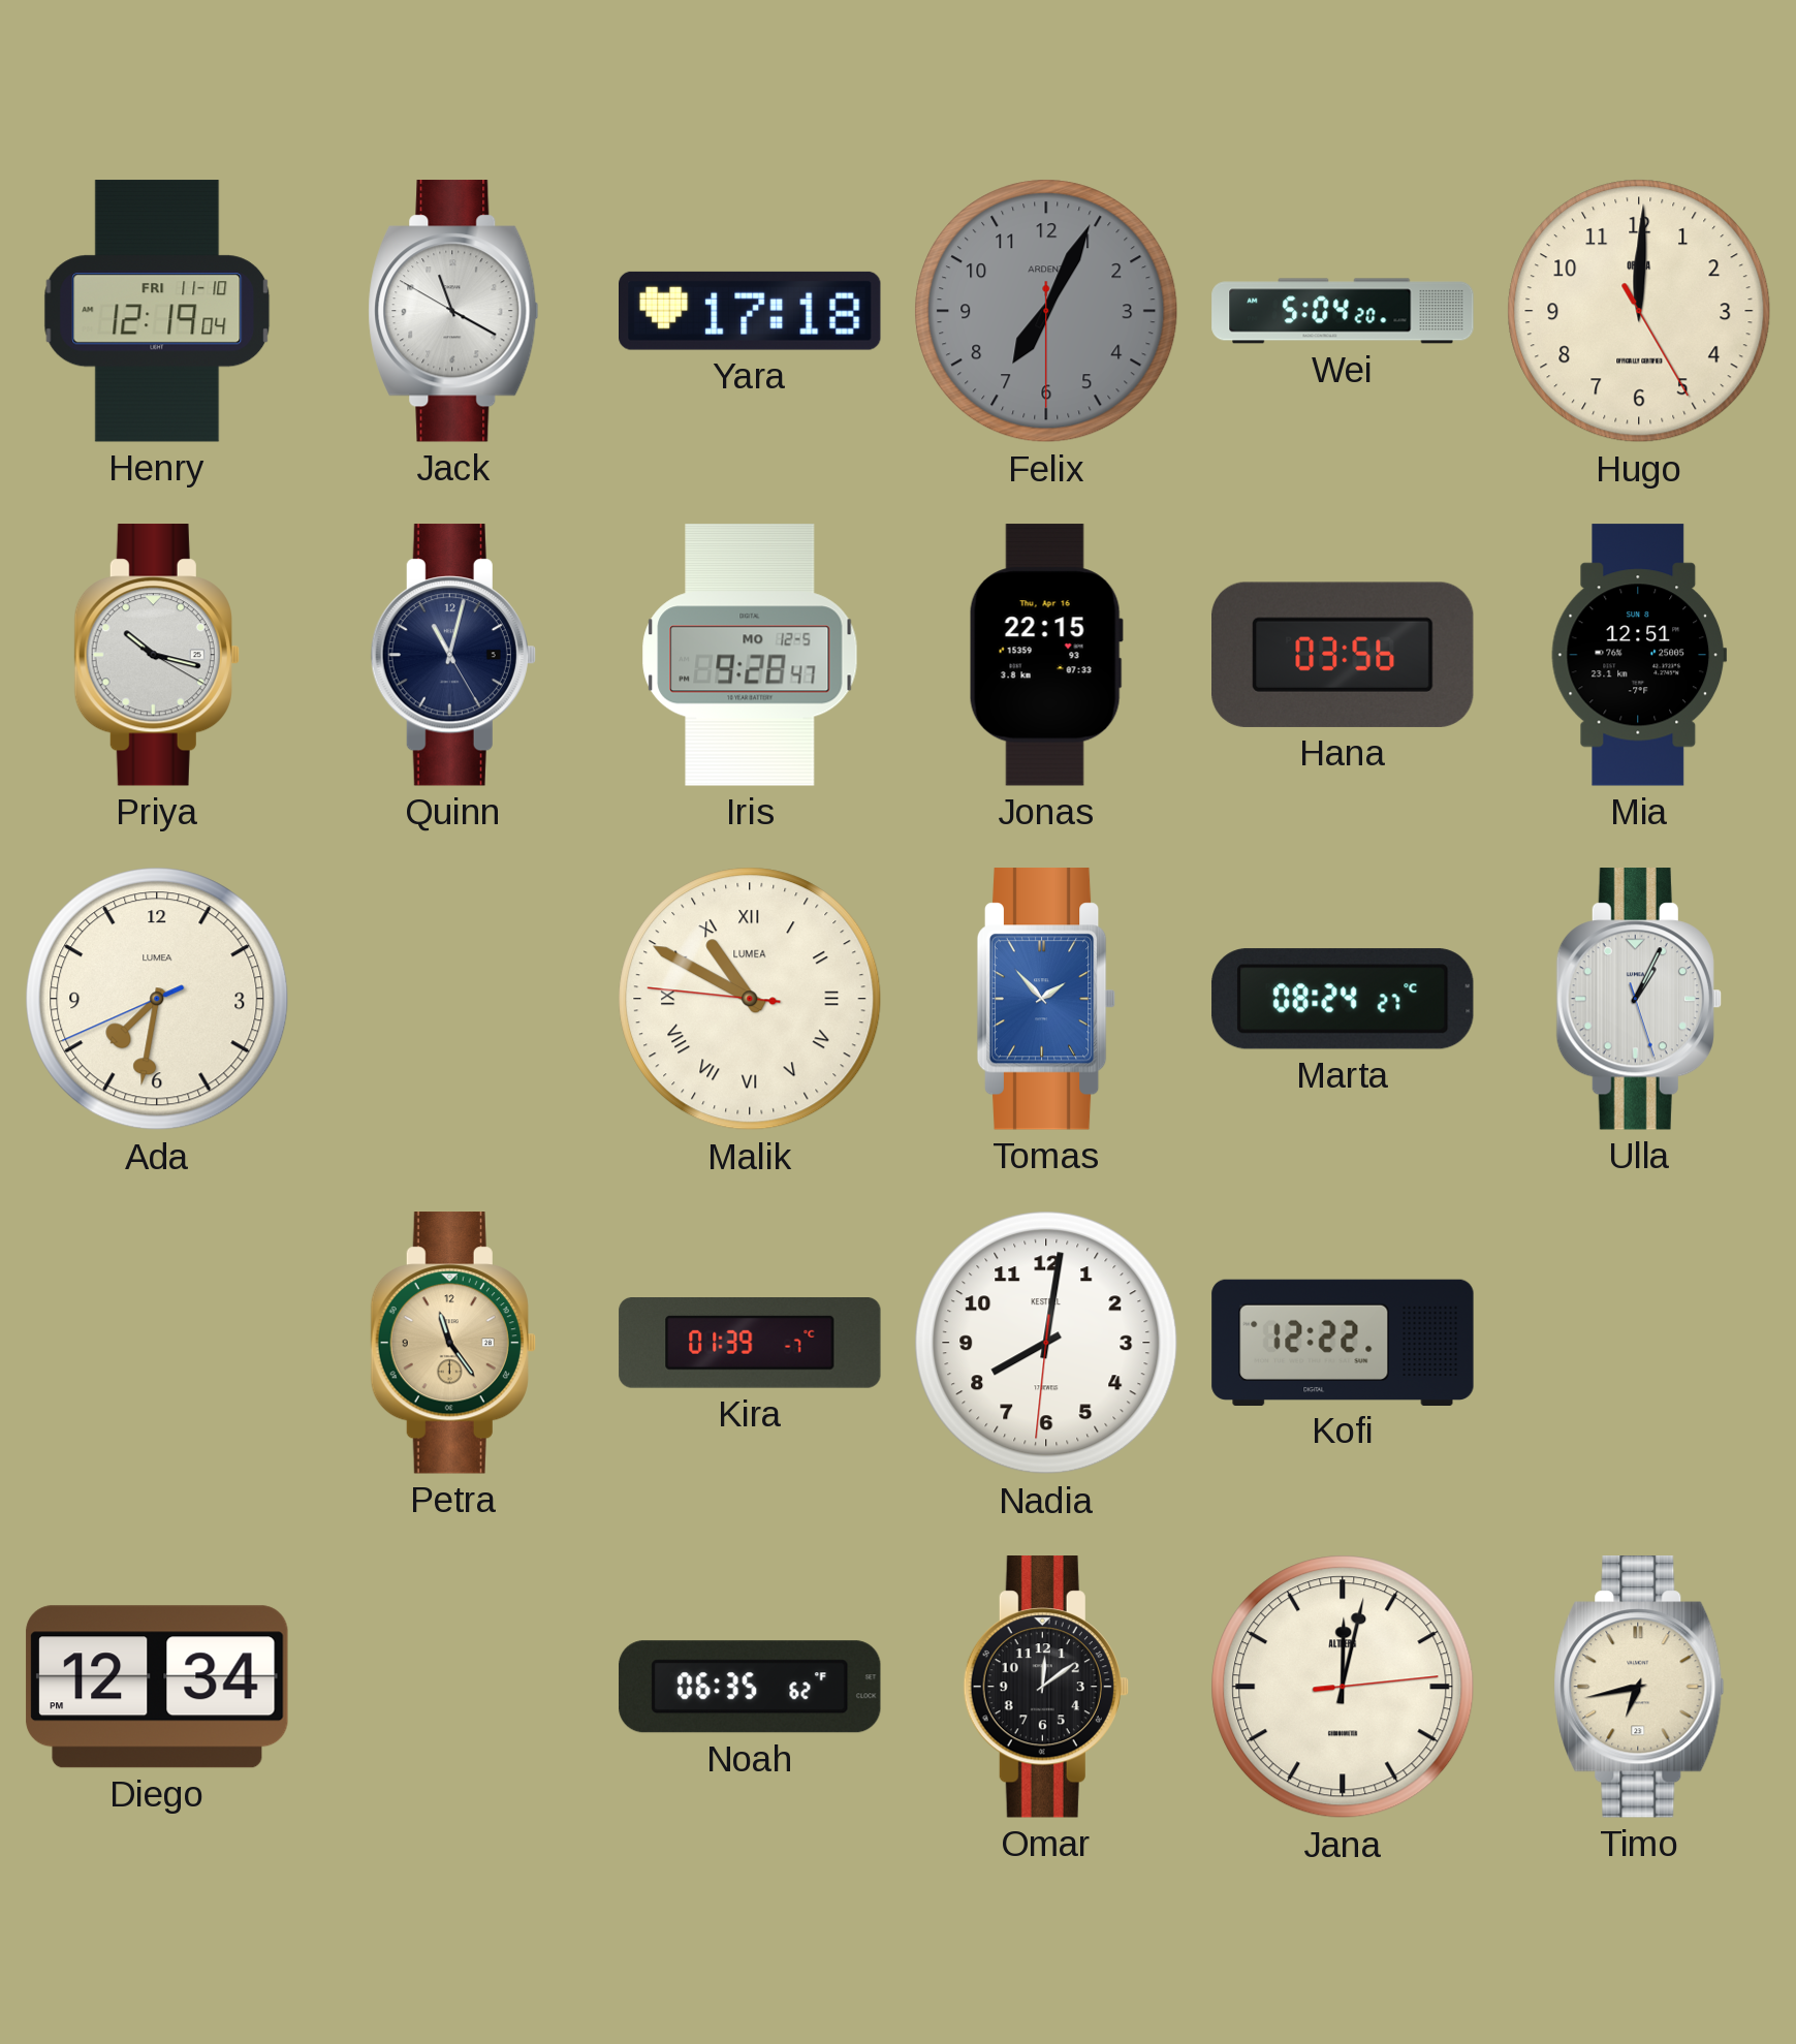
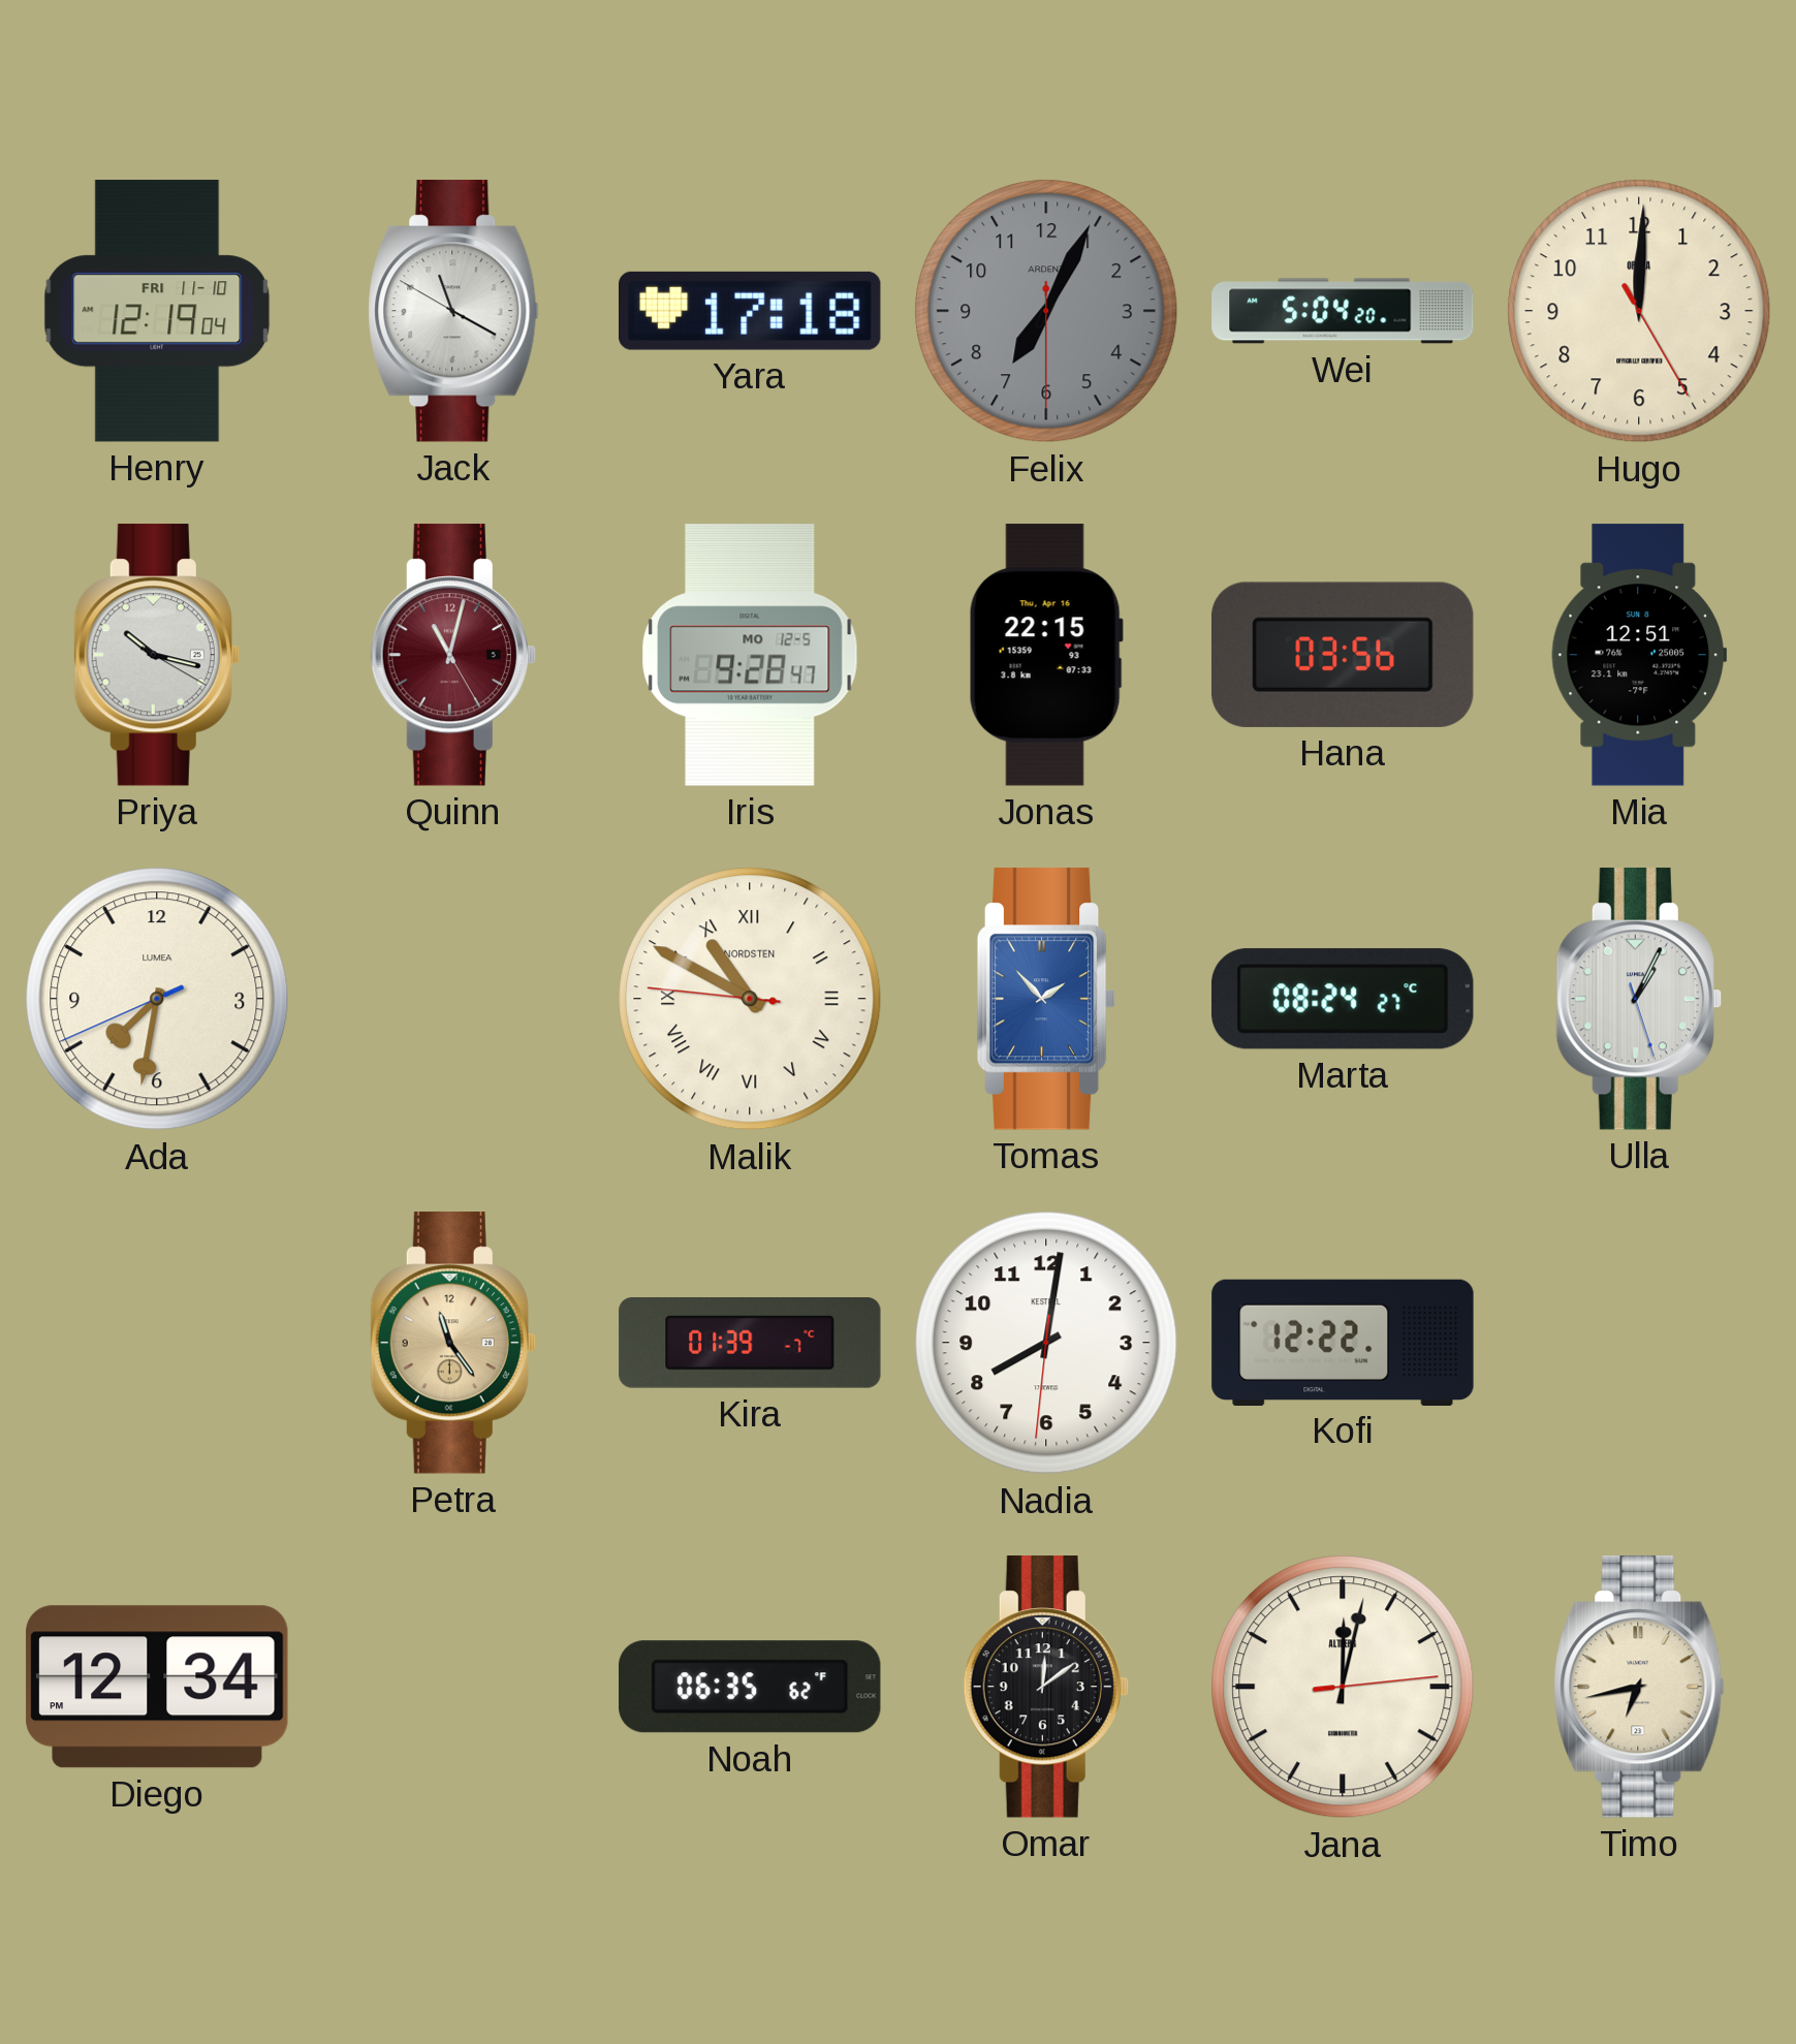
Quinn dial: navy -> burgundy
Malik brand: LUMEA -> NORDSTEN
